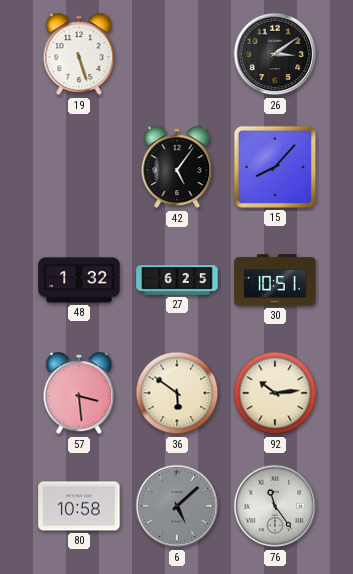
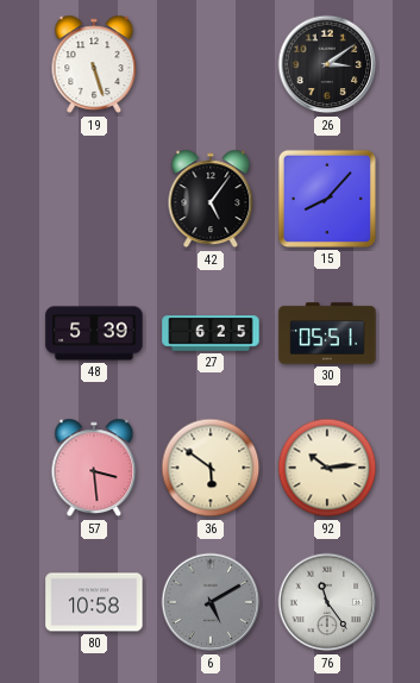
48: 1:32 -> 5:39
30: 10:51 -> 05:51
6: 5:08 -> 5:10
